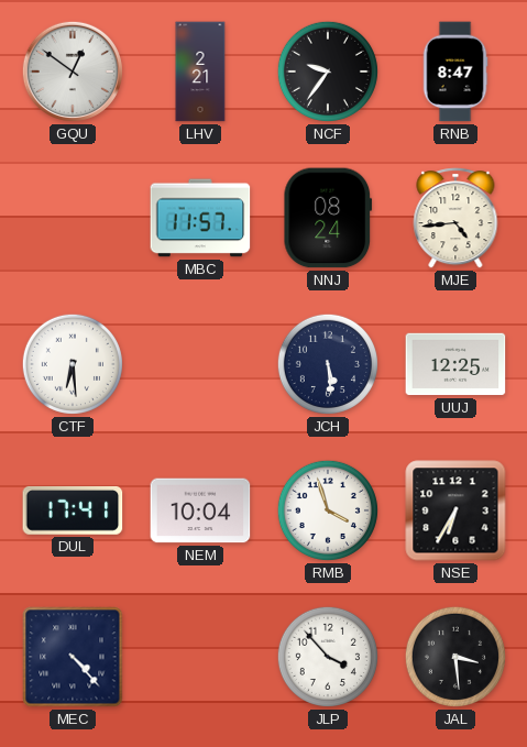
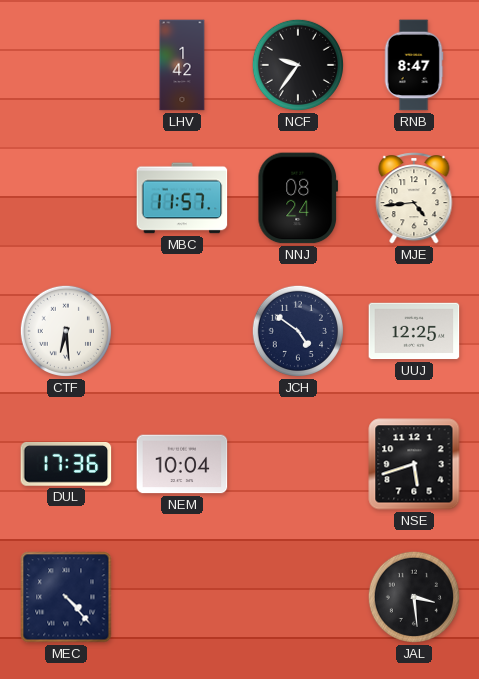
GQU: 12:51 -> none
LHV: 2:21 -> 1:42
JCH: 5:29 -> 4:51
DUL: 17:41 -> 17:36
RMB: 3:57 -> none
NSE: 6:35 -> 5:42
JLP: 3:53 -> none
